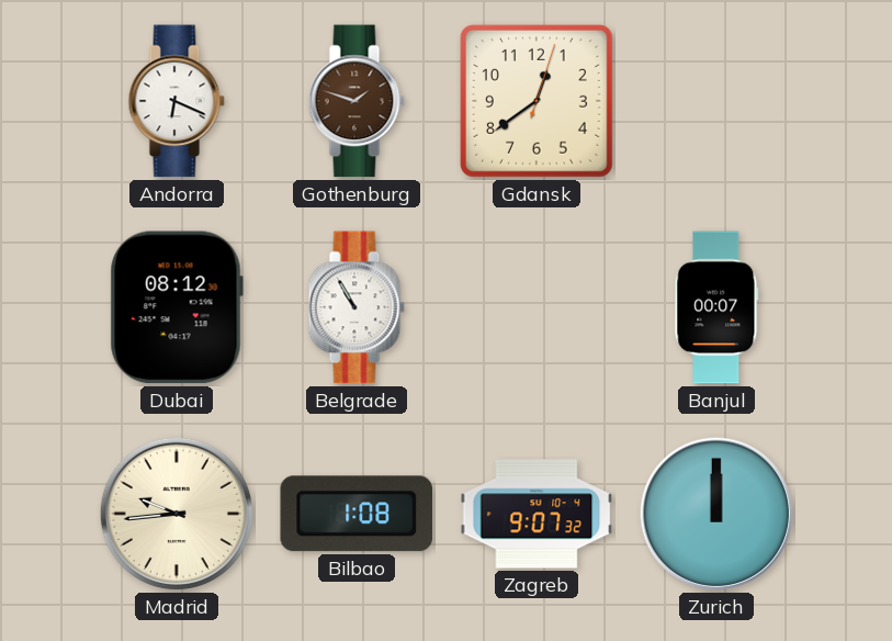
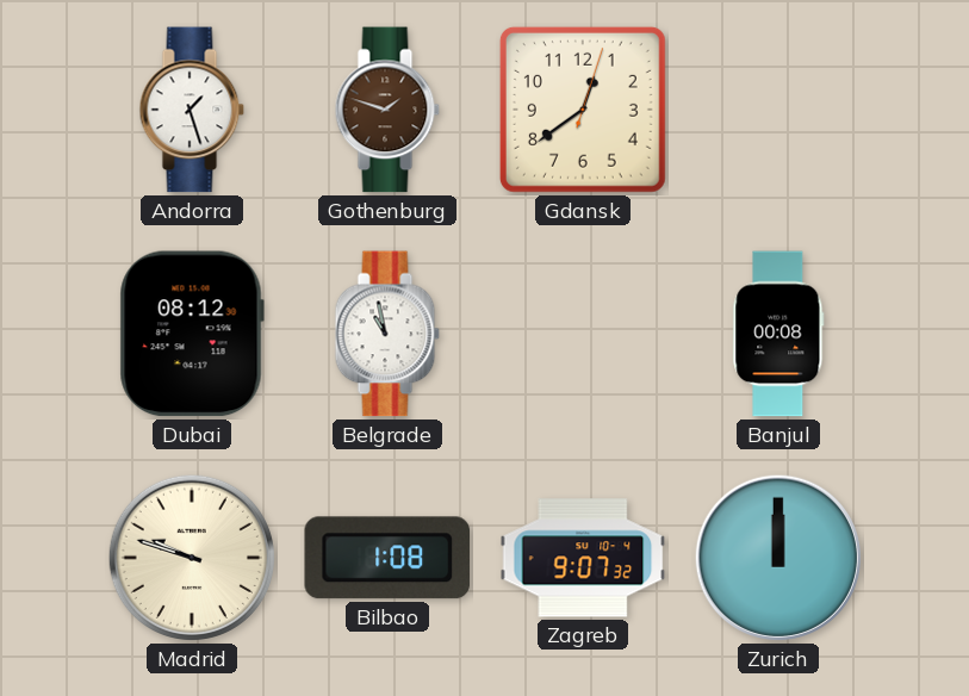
Andorra: 6:19 -> 1:27
Belgrade: 10:55 -> 10:58
Banjul: 00:07 -> 00:08
Madrid: 9:44 -> 9:48
